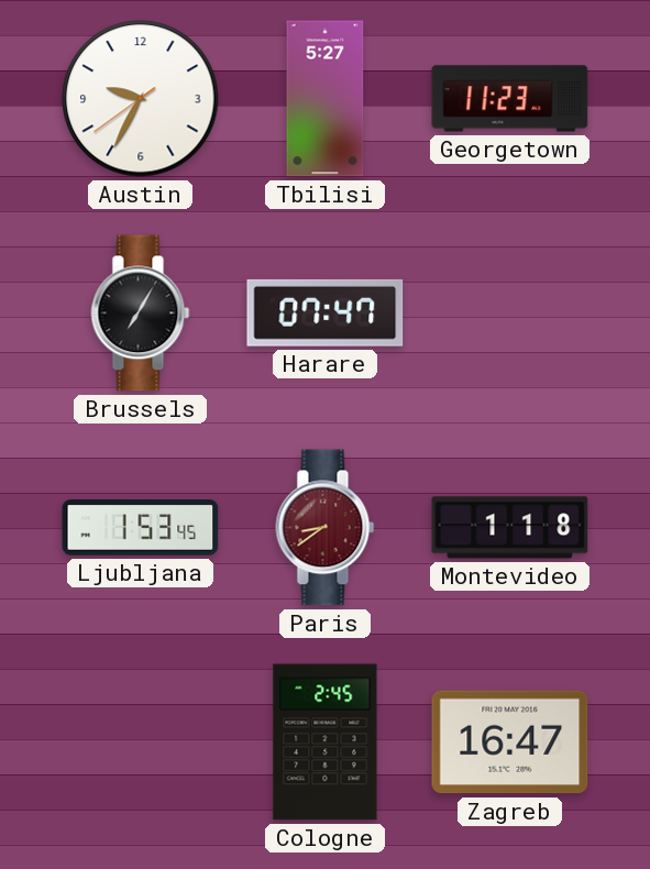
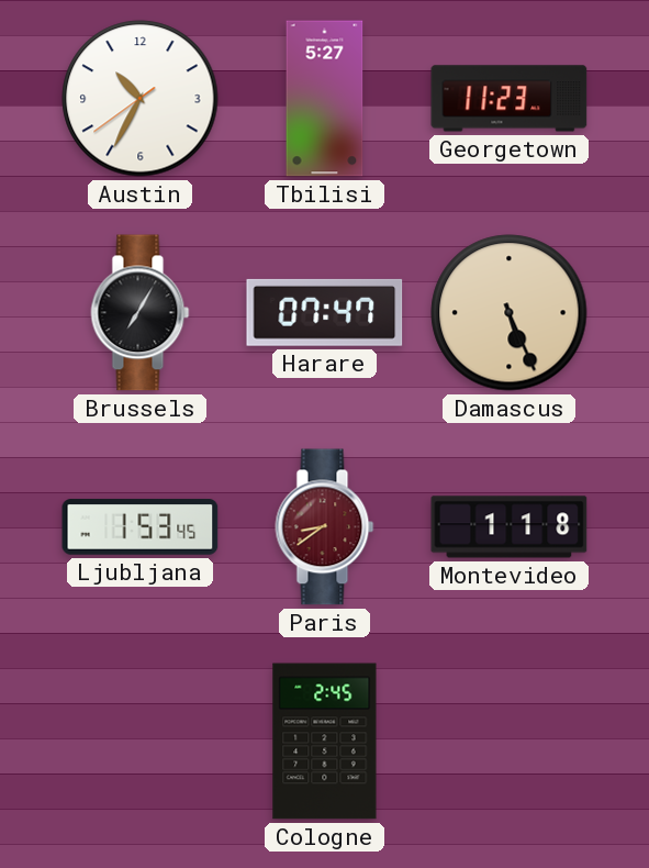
Austin: 9:34 -> 10:34
Damascus: none -> 5:26
Zagreb: 16:47 -> none
